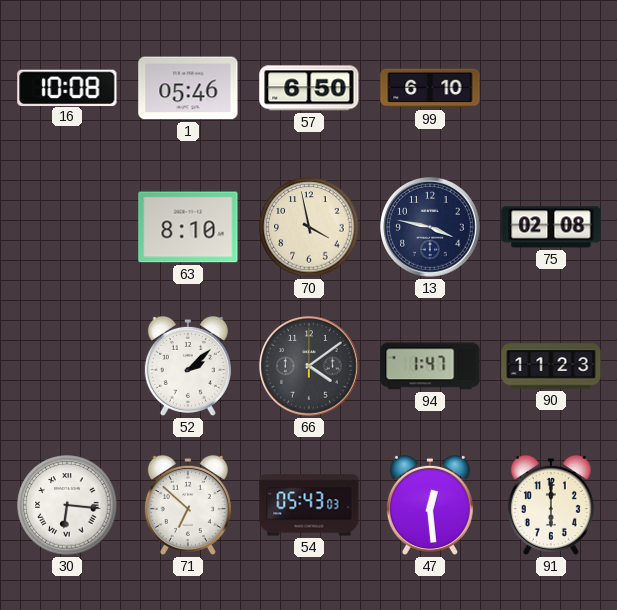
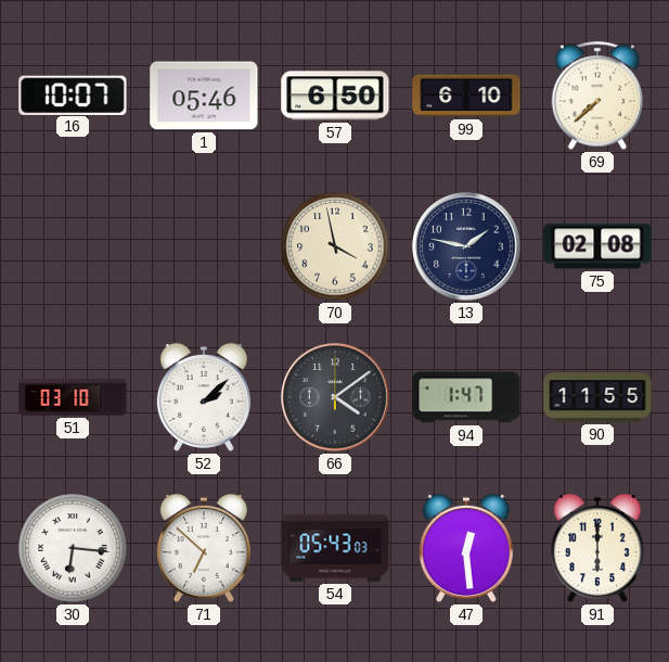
16: 10:08 -> 10:07
69: none -> 7:38
63: 8:10 -> none
13: 3:47 -> 1:47
51: none -> 03:10
90: 11:23 -> 11:55
